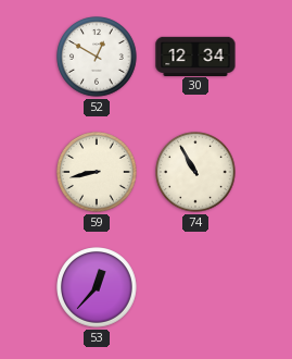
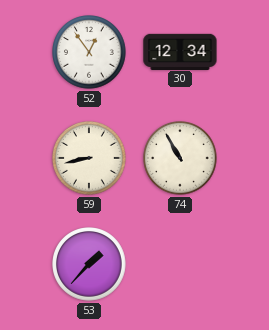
52: 12:50 -> 12:54
53: 12:37 -> 1:37
